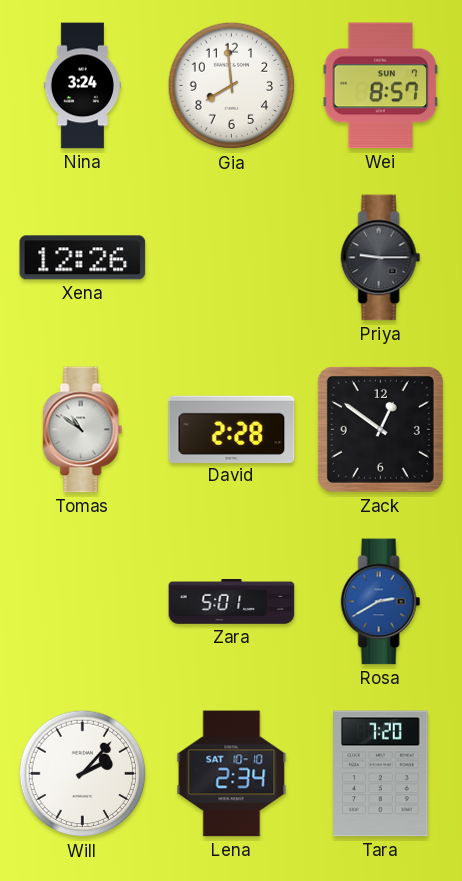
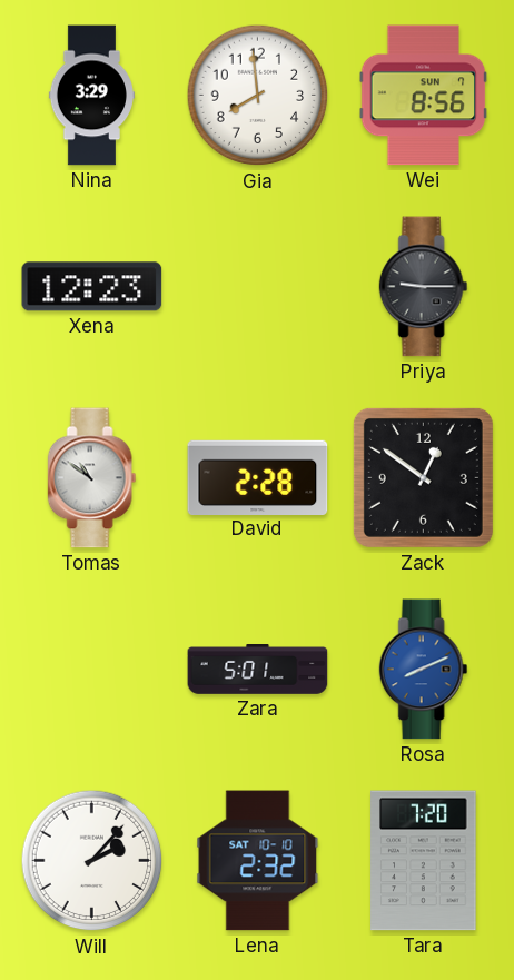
Nina: 3:24 -> 3:29
Wei: 8:57 -> 8:56
Xena: 12:26 -> 12:23
Rosa: 2:40 -> 8:11
Lena: 2:34 -> 2:32
